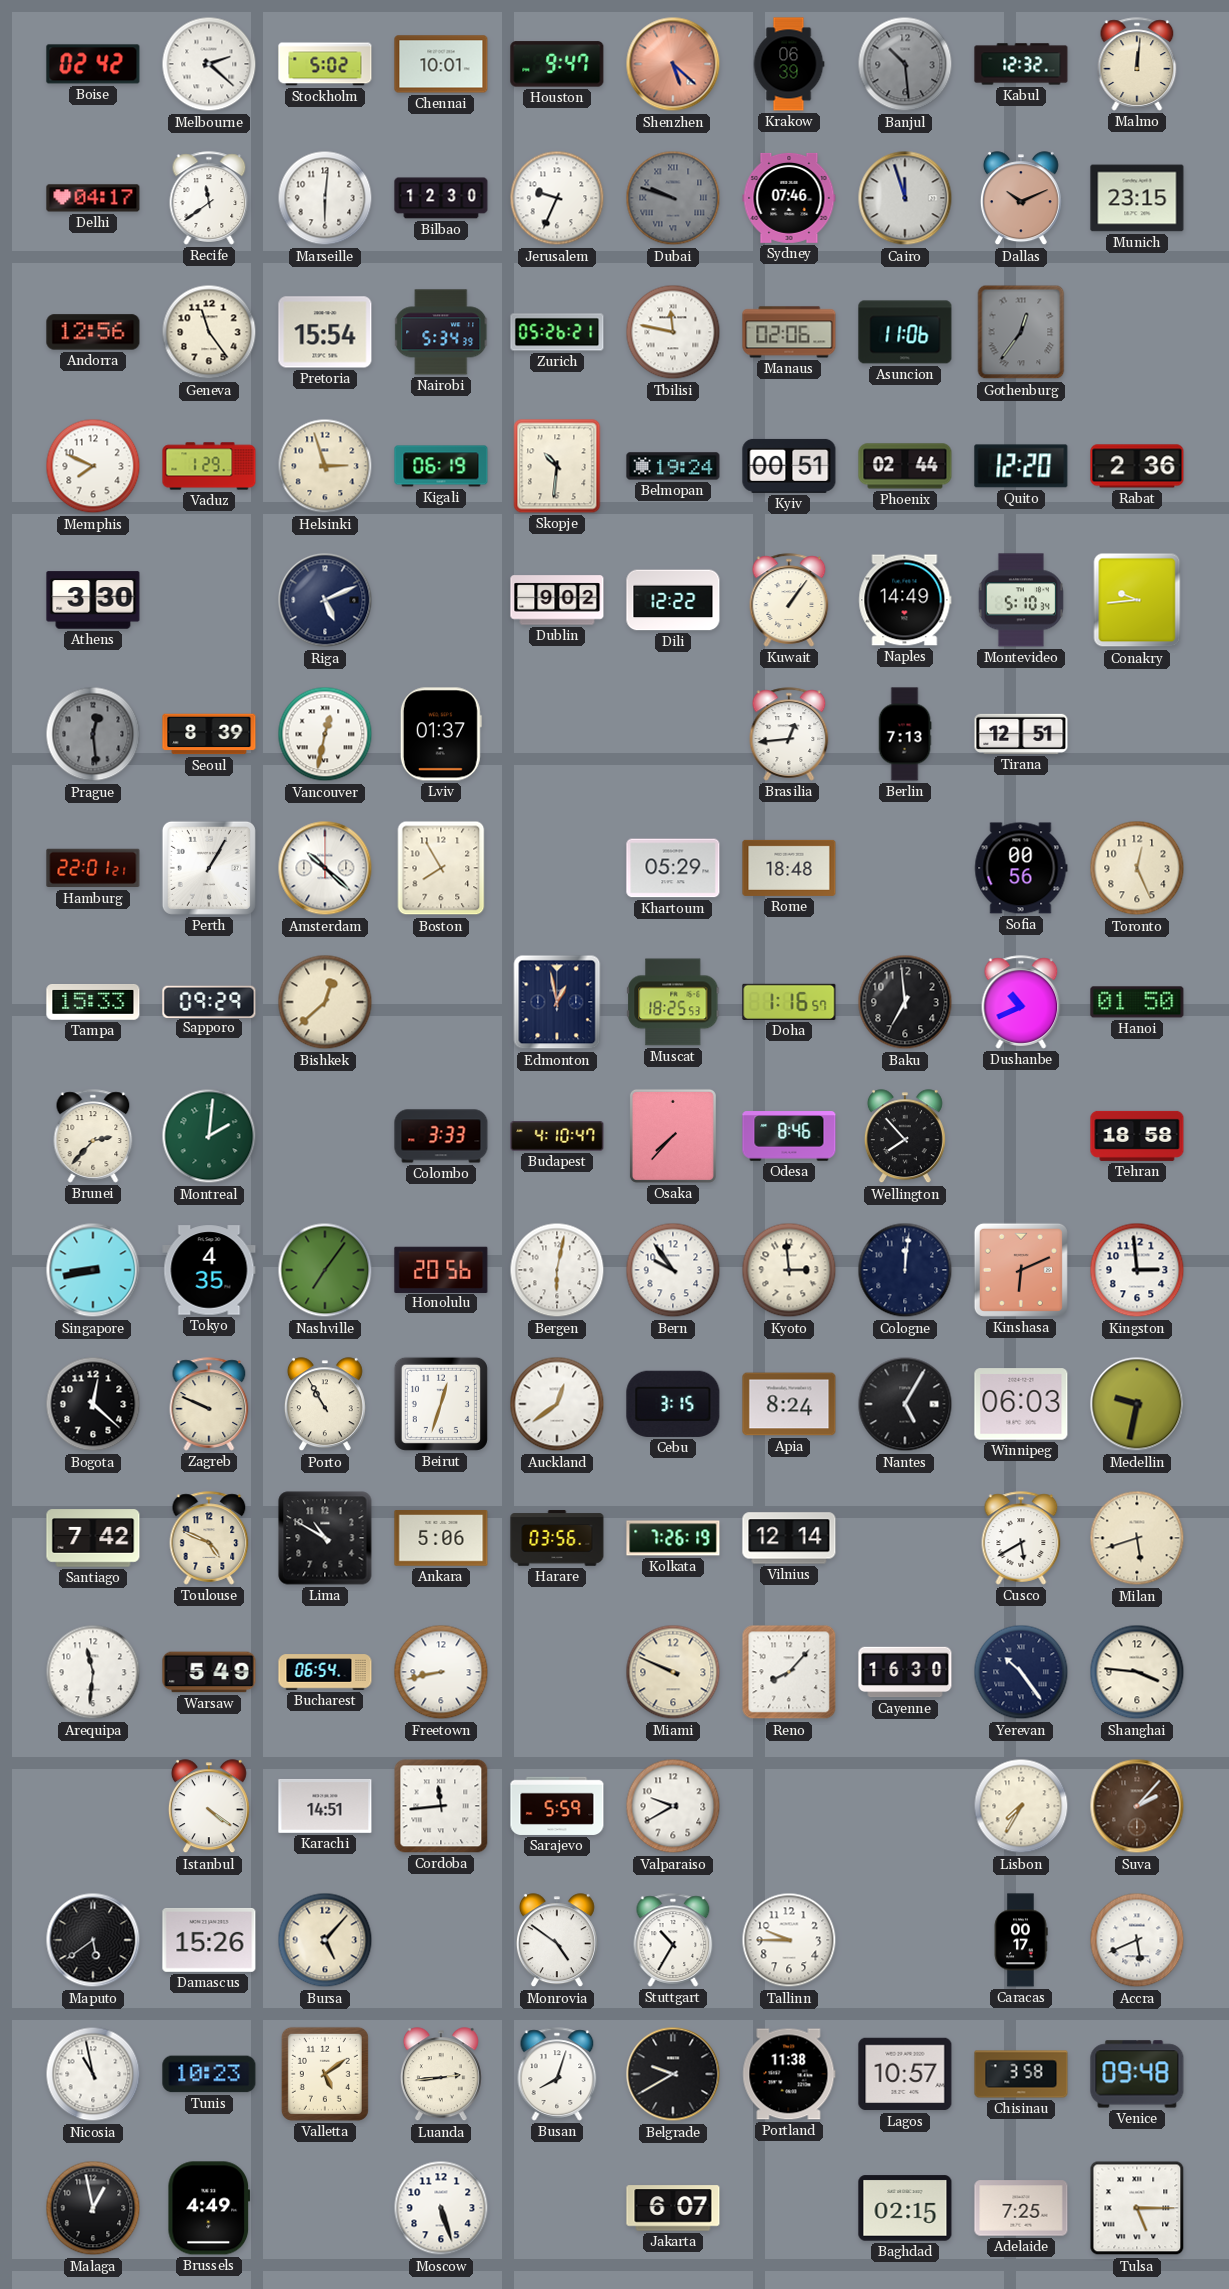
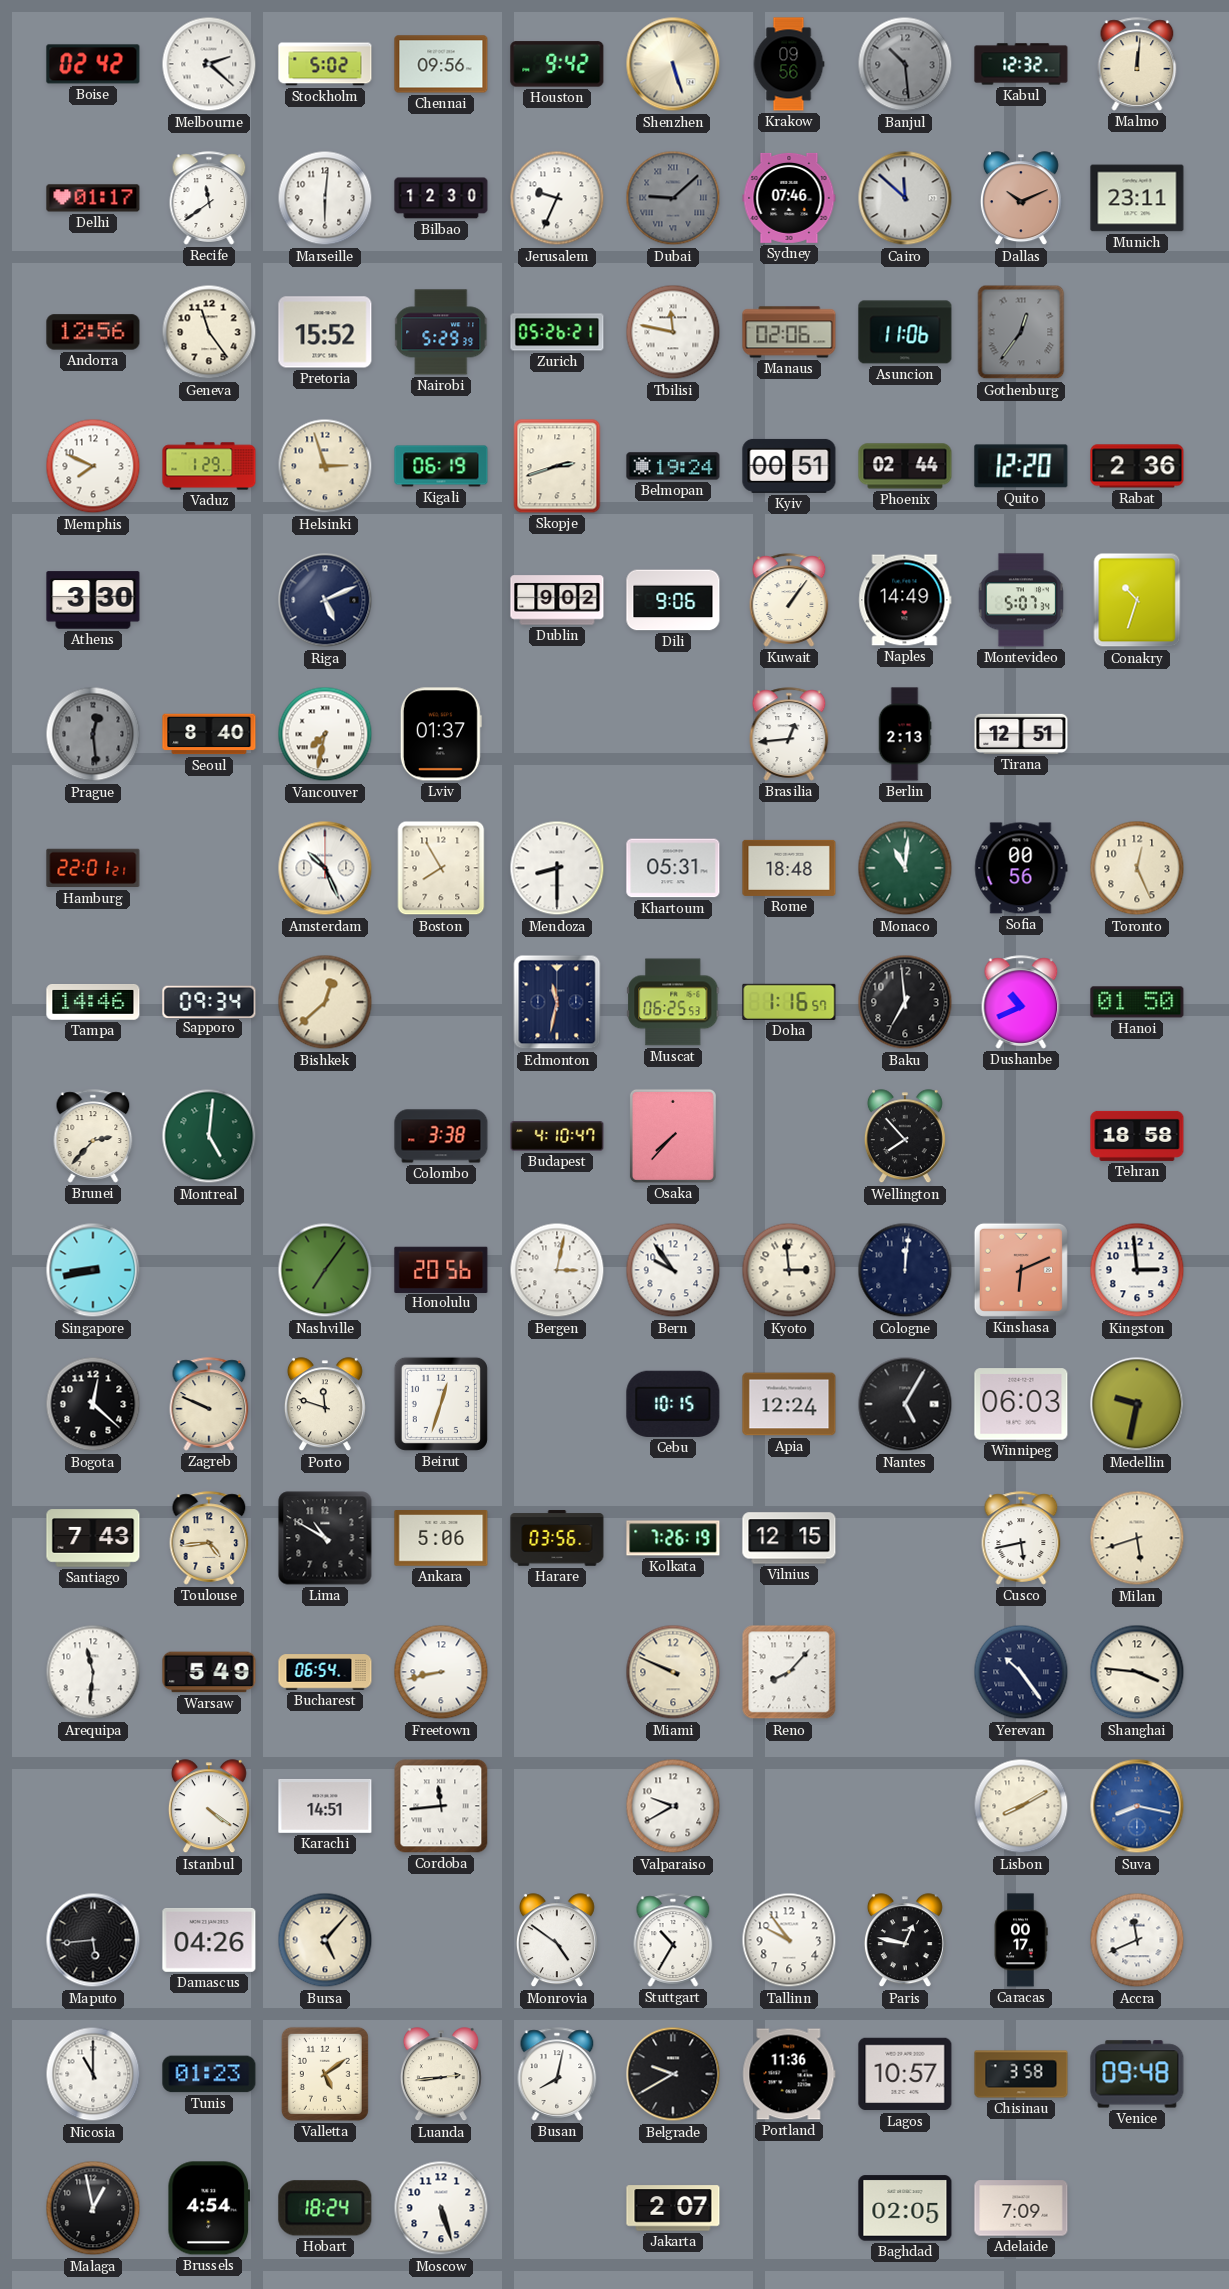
Chennai: 10:01 -> 09:56
Houston: 9:47 -> 9:42
Shenzhen: 5:22 -> 5:27
Shenzhen dial: salmon -> cream
Krakow: 06:39 -> 09:56
Delhi: 04:17 -> 01:17
Dubai: 9:48 -> 9:08
Cairo: 11:57 -> 11:52
Munich: 23:15 -> 23:11
Pretoria: 15:54 -> 15:52
Nairobi: 5:34 -> 5:29
Skopje: 10:31 -> 2:42
Dili: 12:22 -> 9:06
Montevideo: 5:10 -> 5:07
Conakry: 9:44 -> 10:33
Seoul: 8:39 -> 8:40
Vancouver: 12:32 -> 7:32
Berlin: 7:13 -> 2:13
Perth: 1:05 -> none
Amsterdam: 10:22 -> 10:26
Mendoza: none -> 8:30
Khartoum: 05:29 -> 05:31
Monaco: none -> 11:01
Tampa: 15:33 -> 14:46
Sapporo: 09:29 -> 09:34
Edmonton: 12:58 -> 11:32
Muscat: 18:25 -> 06:25
Montreal: 2:01 -> 5:01
Colombo: 3:33 -> 3:38
Odesa: 8:46 -> none
Tokyo: 4:35 -> none
Bergen: 6:02 -> 3:02
Porto: 10:55 -> 11:48
Auckland: 12:39 -> none
Cebu: 3:15 -> 10:15
Apia: 8:24 -> 12:24
Santiago: 7:42 -> 7:43
Toulouse: 4:49 -> 4:44
Vilnius: 12:14 -> 12:15
Cusco: 5:40 -> 5:43
Cayenne: 16:30 -> none
Sarajevo: 5:59 -> none
Lisbon: 7:35 -> 8:10
Suva: 2:07 -> 8:17
Suva dial: brown -> blue
Maputo: 5:39 -> 5:44
Damascus: 15:26 -> 04:26
Tallinn: 9:45 -> 9:54
Paris: none -> 12:47
Accra: 5:41 -> 11:41
Nicosia: 10:58 -> 11:00
Tunis: 10:23 -> 01:23
Busan: 8:03 -> 8:02
Portland: 11:38 -> 11:36
Brussels: 4:49 -> 4:54
Hobart: none -> 18:24
Jakarta: 6:07 -> 2:07
Baghdad: 02:15 -> 02:05
Adelaide: 7:25 -> 7:09
Tulsa: 5:15 -> none
